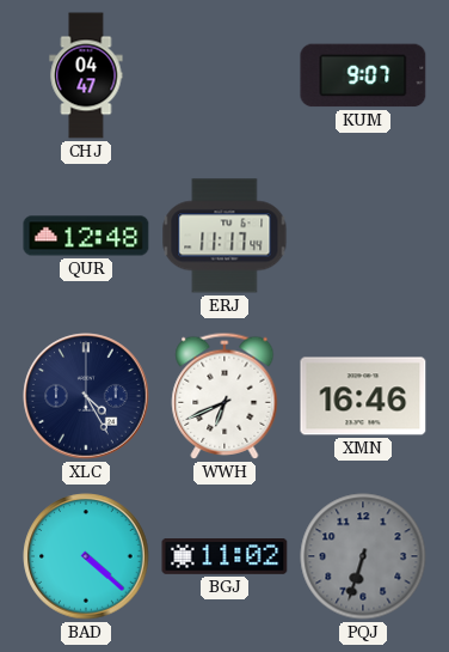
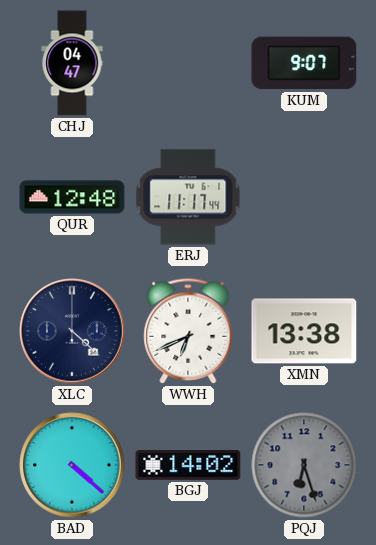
XLC: 4:25 -> 4:22
XMN: 16:46 -> 13:38
BGJ: 11:02 -> 14:02
PQJ: 6:33 -> 6:27
